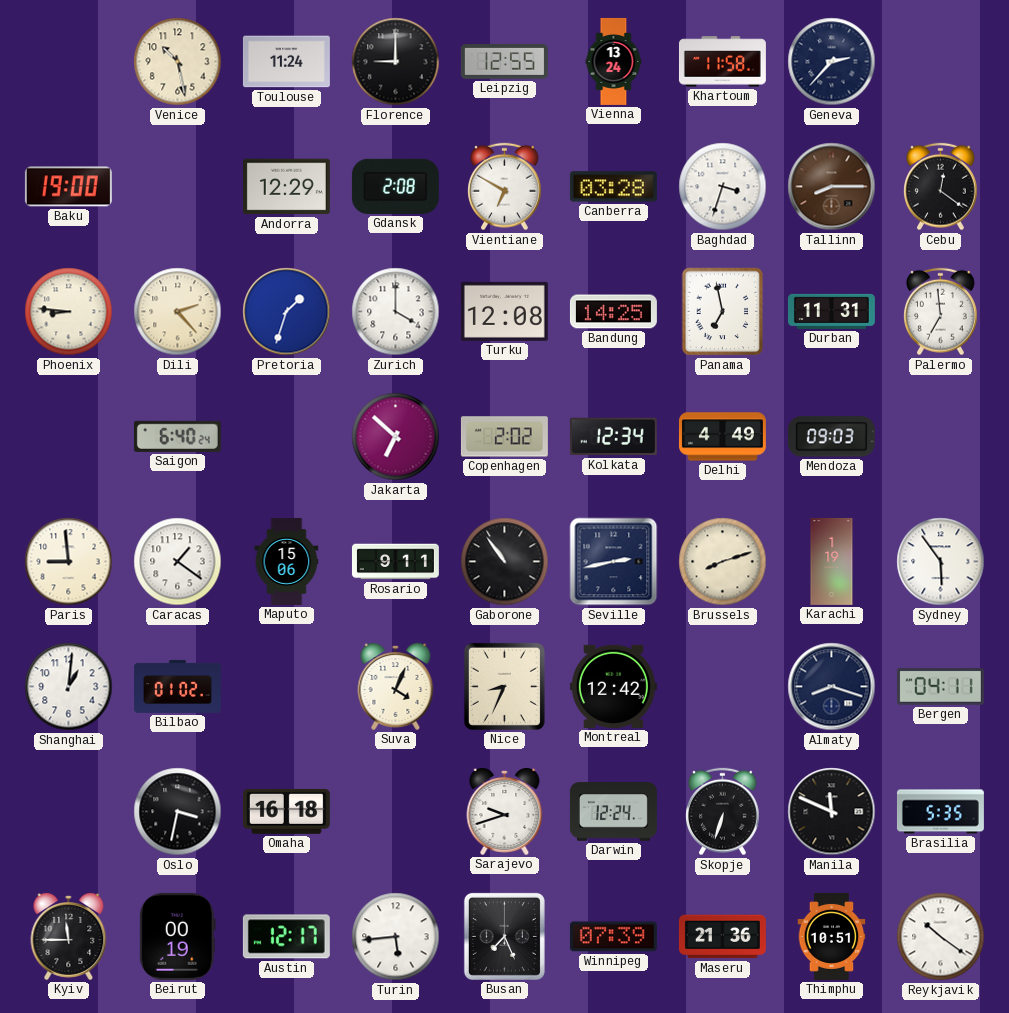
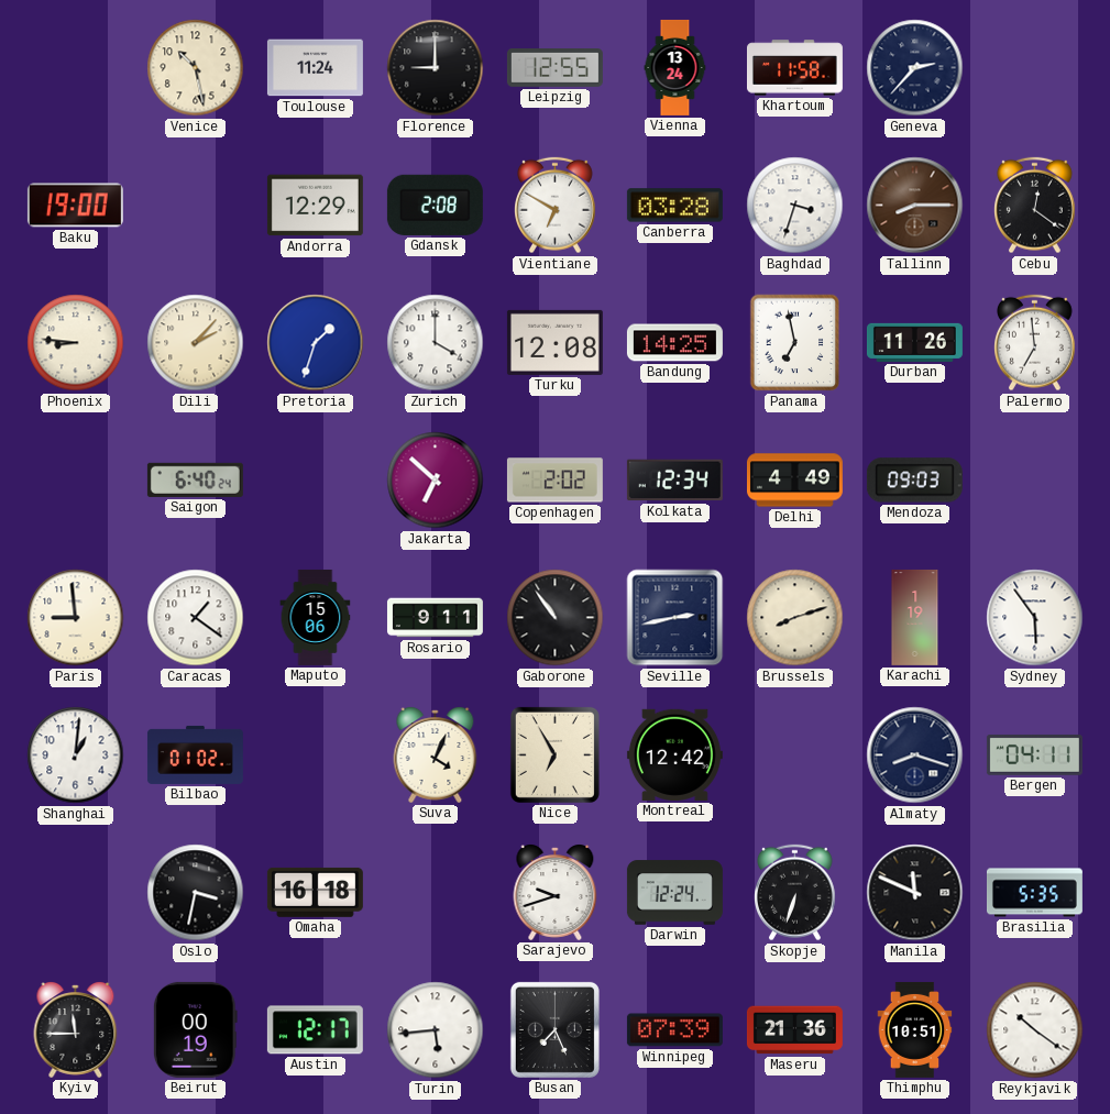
Dili: 2:23 -> 2:07
Durban: 11:31 -> 11:26
Nice: 8:34 -> 6:55
